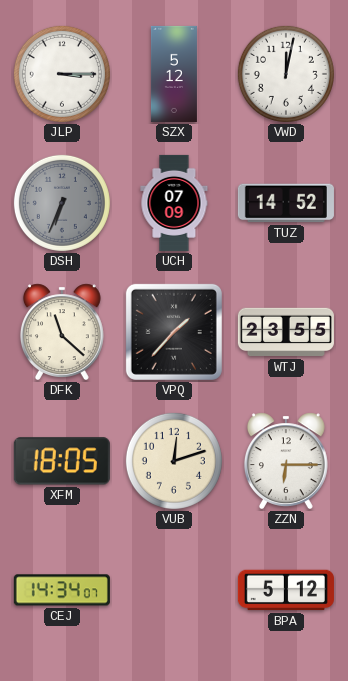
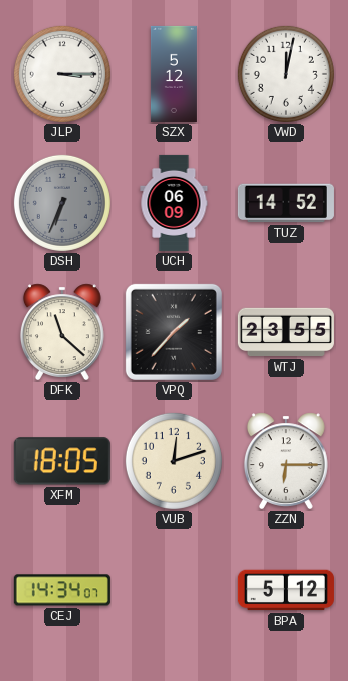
UCH: 07:09 -> 06:09
